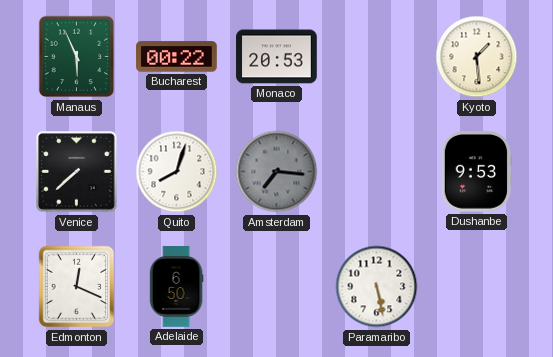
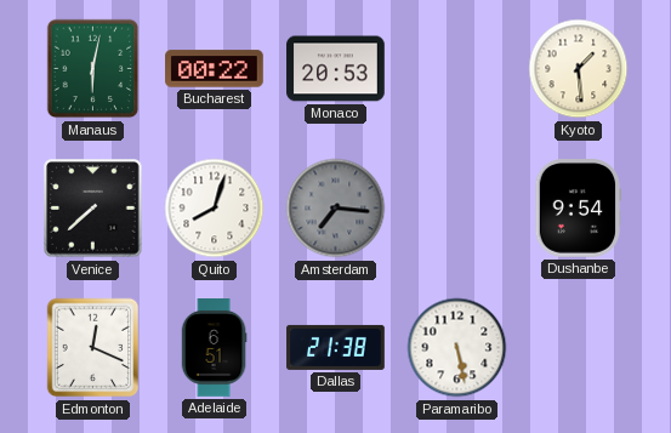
Manaus: 5:56 -> 6:02
Dushanbe: 9:53 -> 9:54
Adelaide: 6:50 -> 6:51
Dallas: none -> 21:38
